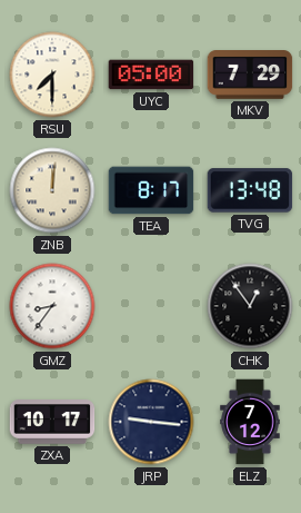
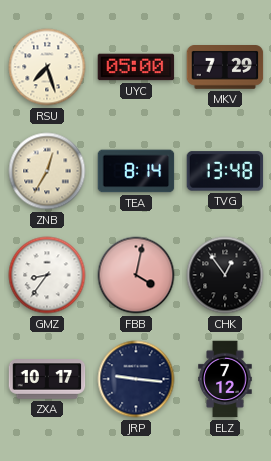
RSU: 7:30 -> 7:27
ZNB: 12:01 -> 12:35
TEA: 8:17 -> 8:14
FBB: none -> 4:02
